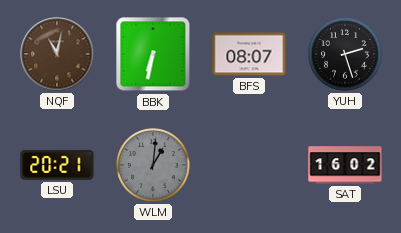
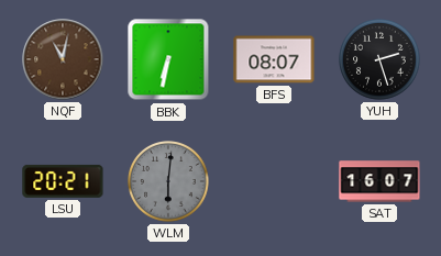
WLM: 1:01 -> 6:01
SAT: 16:02 -> 16:07
